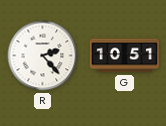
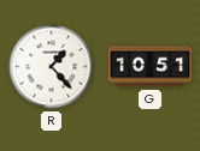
R: 2:23 -> 1:23
